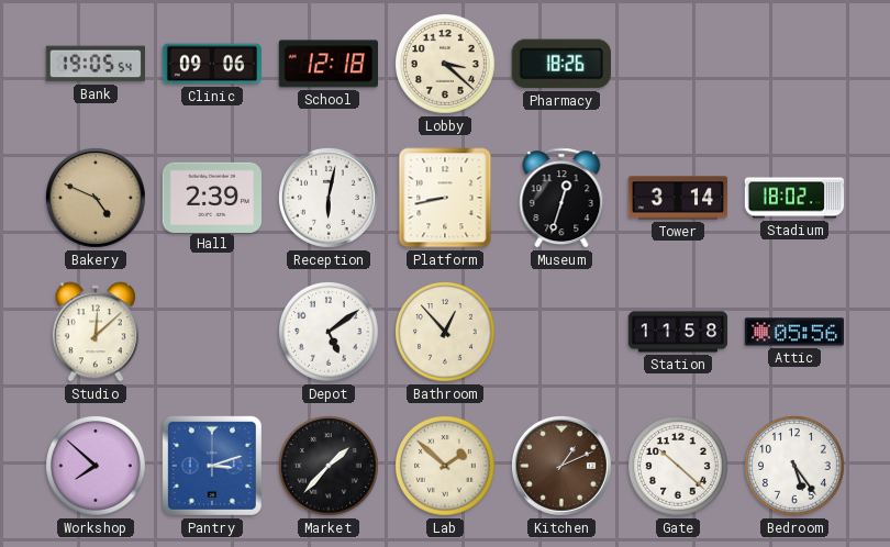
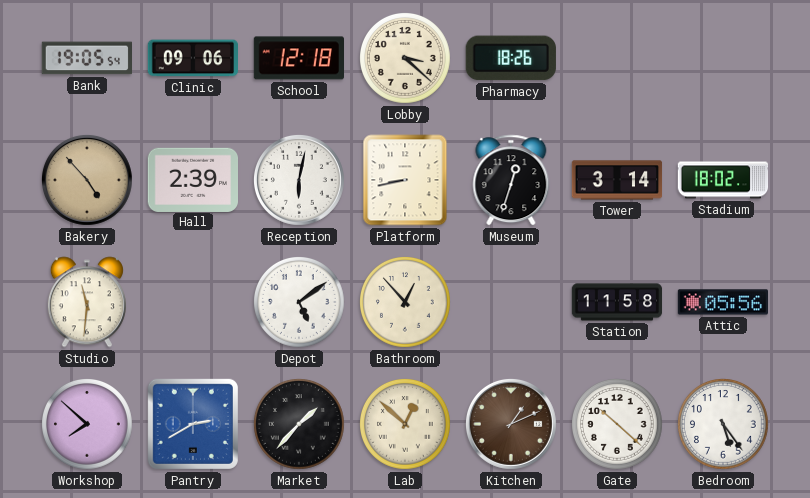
Bakery: 4:49 -> 4:53
Studio: 12:08 -> 11:31
Pantry: 3:12 -> 2:40
Lab: 1:52 -> 12:52
